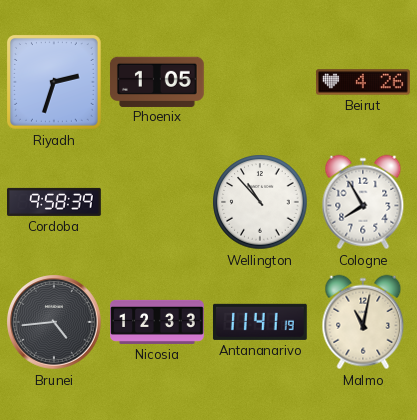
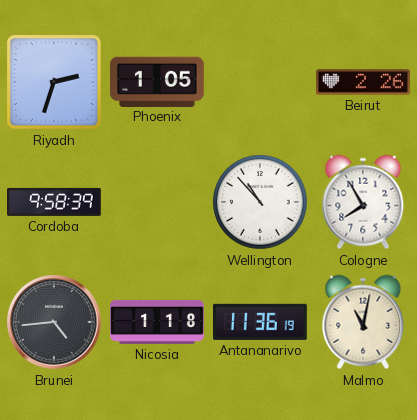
Beirut: 4:26 -> 2:26
Nicosia: 12:33 -> 1:18
Antananarivo: 11:41 -> 11:36
